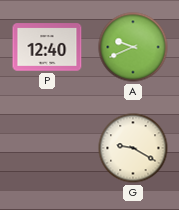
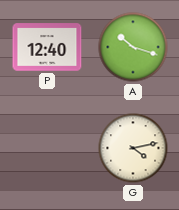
A: 9:41 -> 10:18
G: 9:20 -> 4:13
